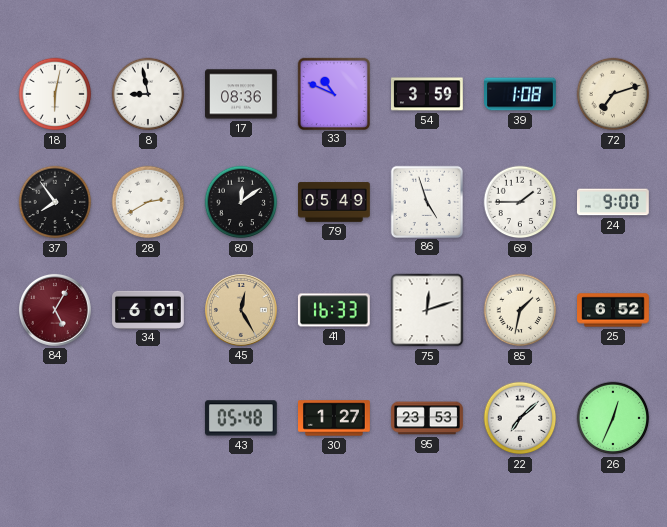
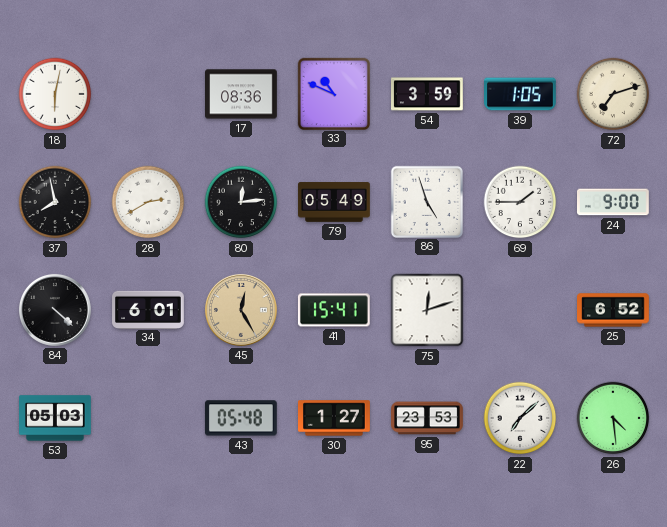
8: 8:58 -> none
39: 1:08 -> 1:05
37: 7:54 -> 7:58
80: 12:09 -> 12:14
84: 5:05 -> 4:22
84 dial: burgundy -> black
41: 16:33 -> 15:41
85: 1:32 -> none
53: none -> 05:03
26: 12:34 -> 4:29
